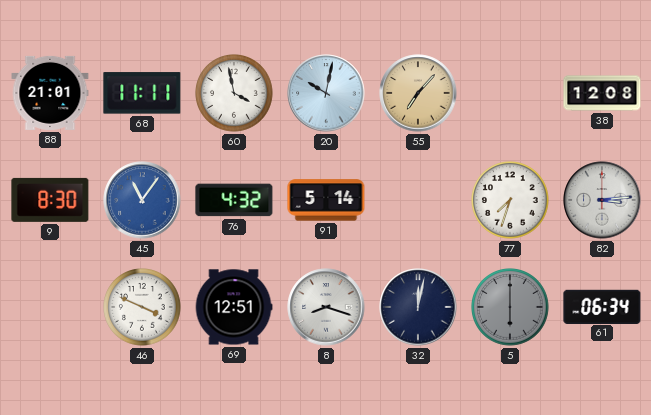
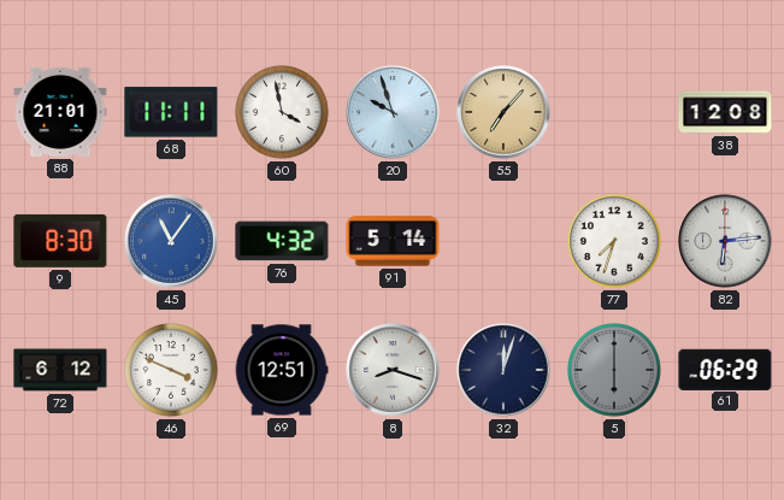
20: 10:02 -> 9:57
82: 3:14 -> 6:14
72: none -> 6:12
32: 12:02 -> 12:03
61: 06:34 -> 06:29
